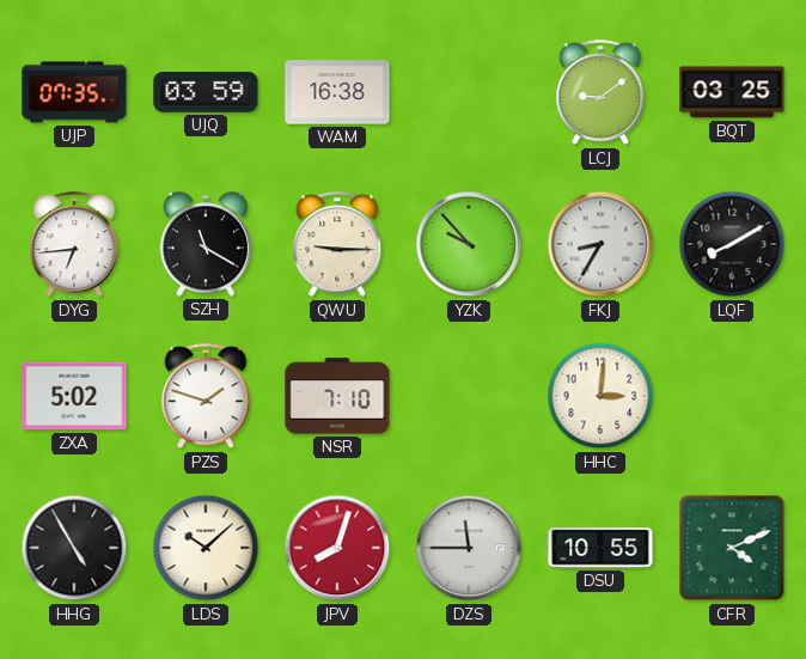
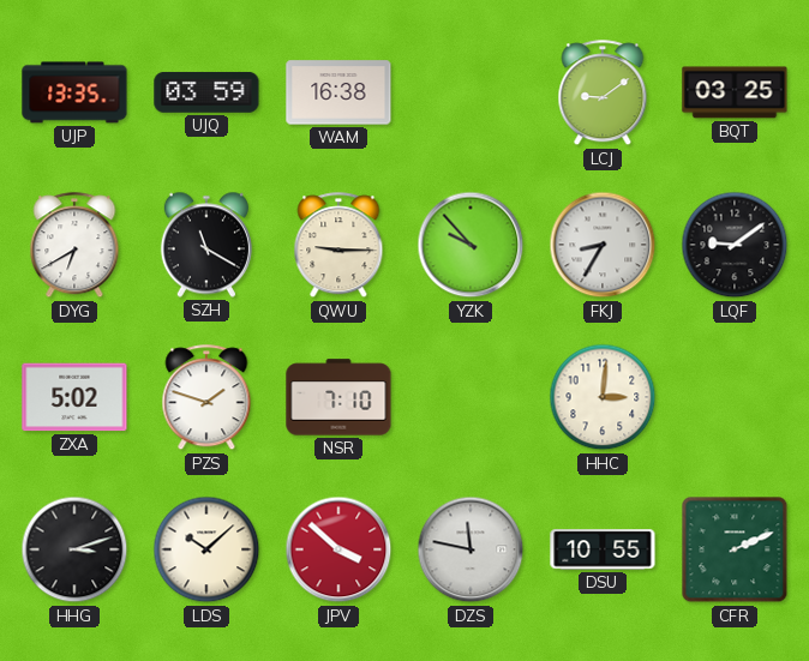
UJP: 07:35 -> 13:35
DYG: 6:44 -> 6:40
LQF: 8:10 -> 9:09
HHG: 4:55 -> 3:12
JPV: 8:03 -> 3:52
DZS: 11:45 -> 11:47
CFR: 4:11 -> 2:11
